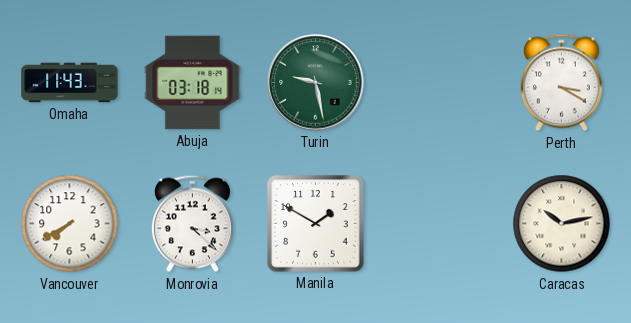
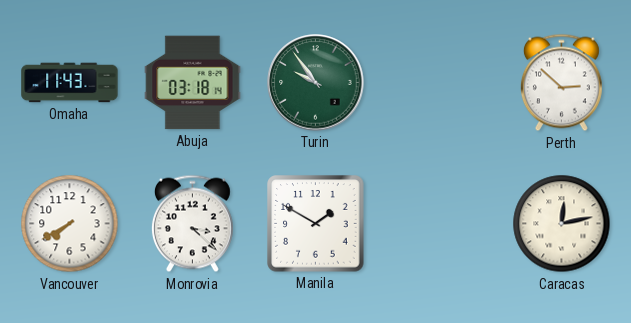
Turin: 9:28 -> 9:54
Perth: 3:20 -> 2:52
Caracas: 10:13 -> 12:13
